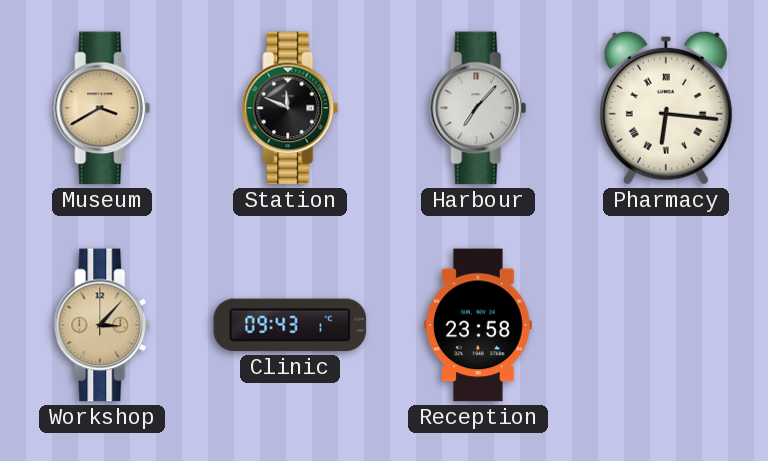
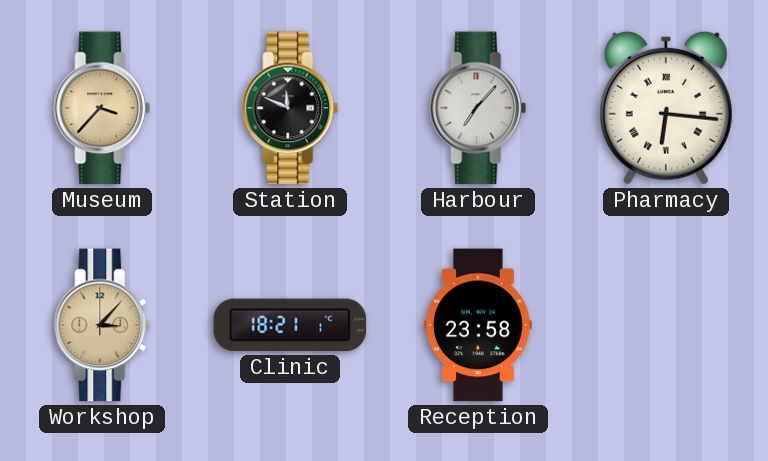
Museum: 3:40 -> 3:37
Clinic: 09:43 -> 18:21
